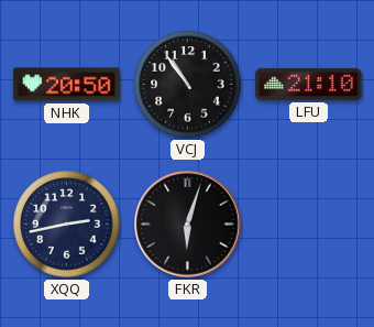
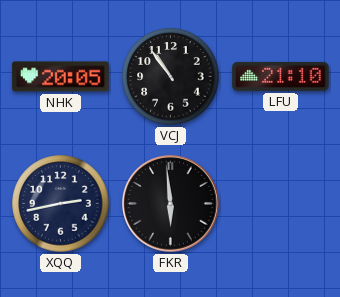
NHK: 20:50 -> 20:05
FKR: 6:03 -> 5:59
